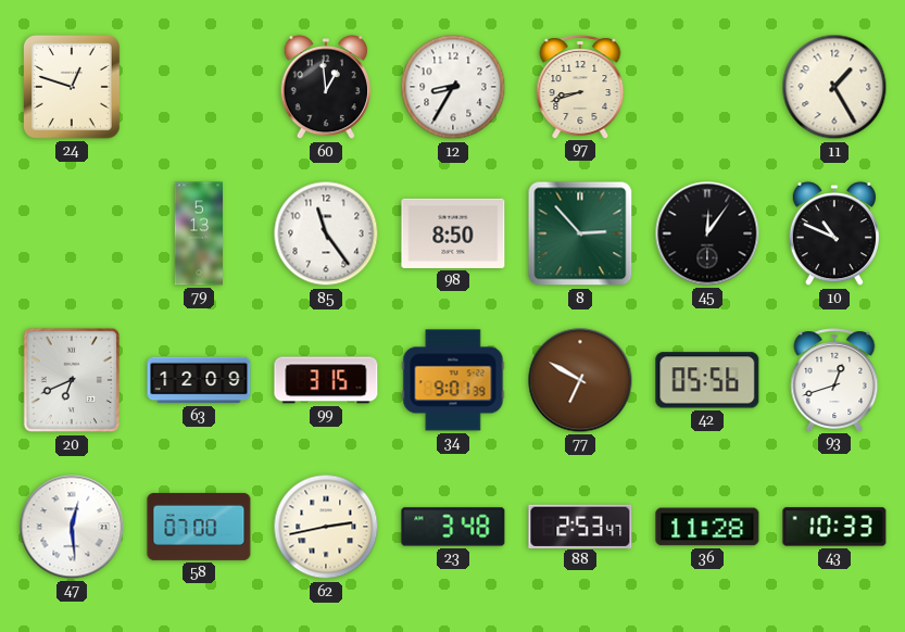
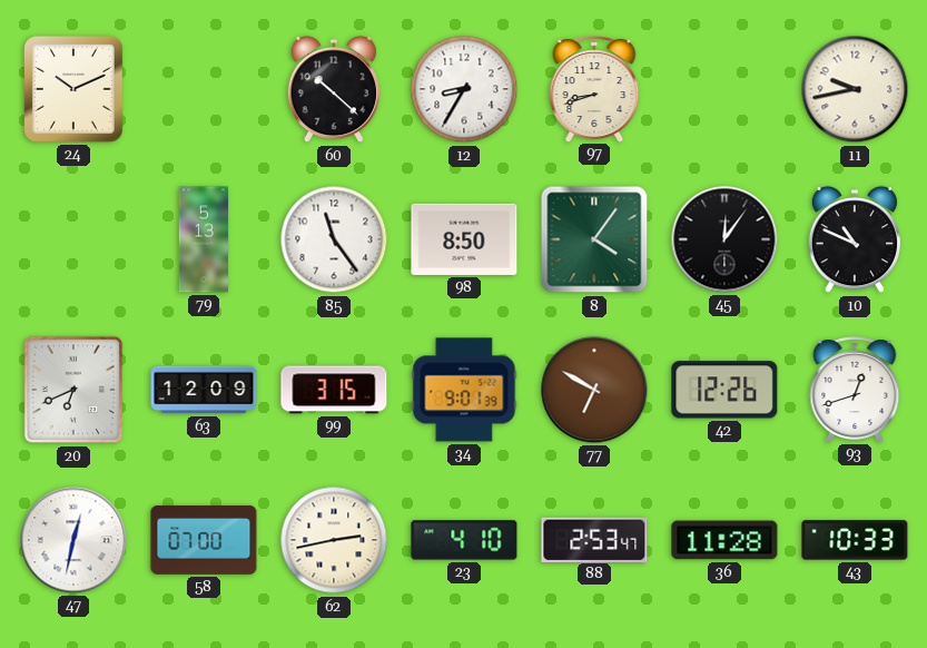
24: 12:48 -> 10:11
60: 12:59 -> 10:22
11: 1:25 -> 9:43
8: 2:53 -> 4:06
42: 05:56 -> 12:26
47: 12:29 -> 12:32
23: 3:48 -> 4:10
